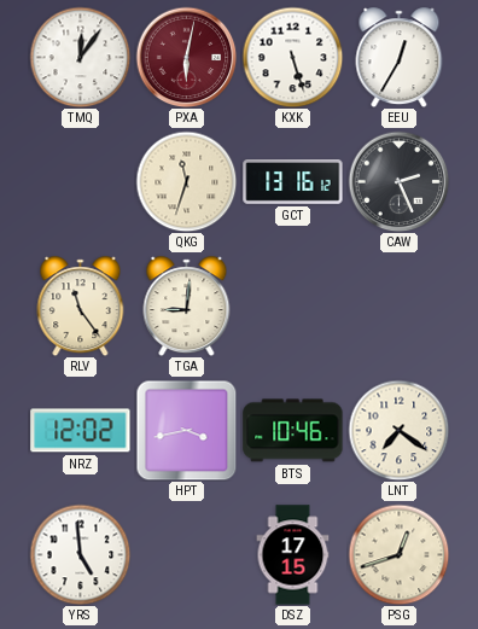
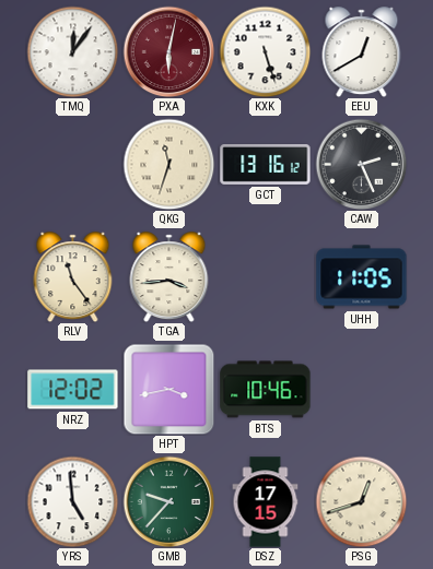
EEU: 12:35 -> 12:40
TGA: 9:01 -> 3:44
UHH: none -> 11:05
LNT: 7:21 -> none
GMB: none -> 9:37
